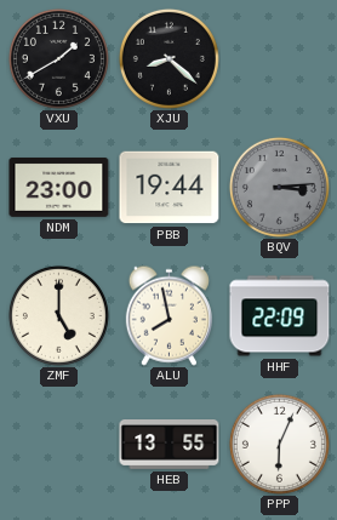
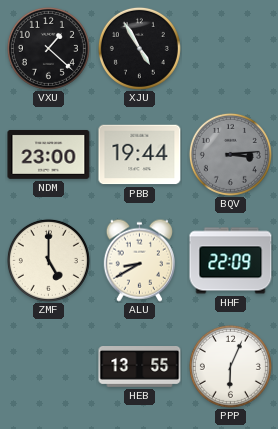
VXU: 1:40 -> 1:22
XJU: 8:22 -> 4:55
ALU: 7:58 -> 8:40
